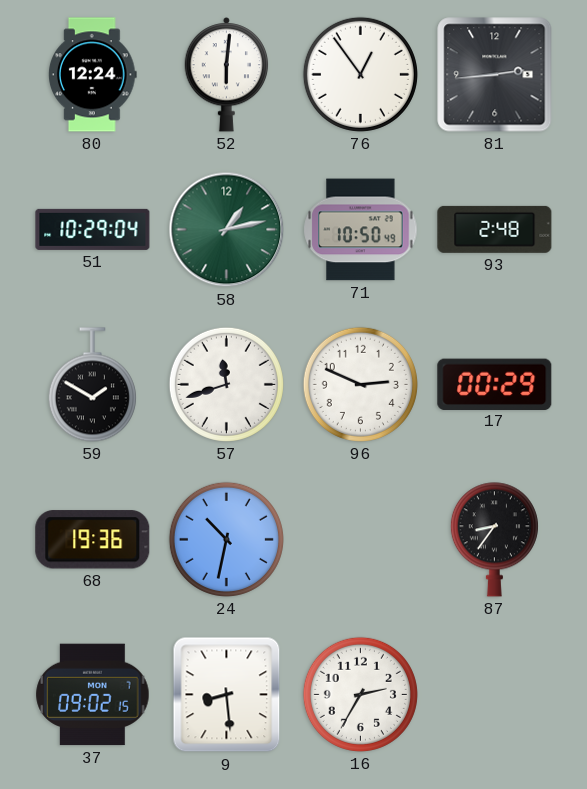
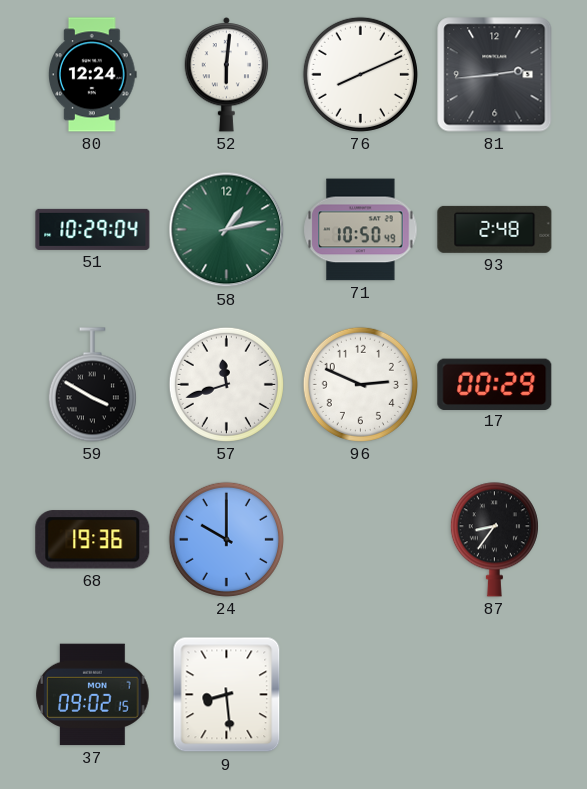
76: 12:54 -> 8:11
59: 1:50 -> 3:50
24: 10:32 -> 10:00
16: 2:35 -> none
